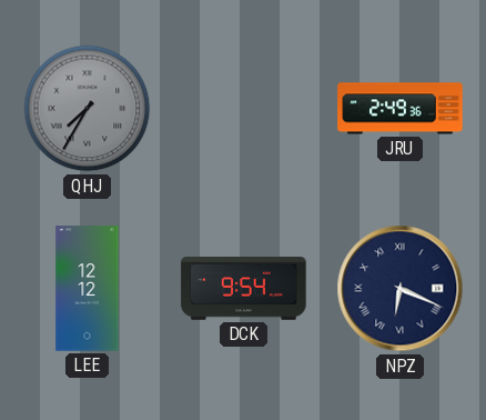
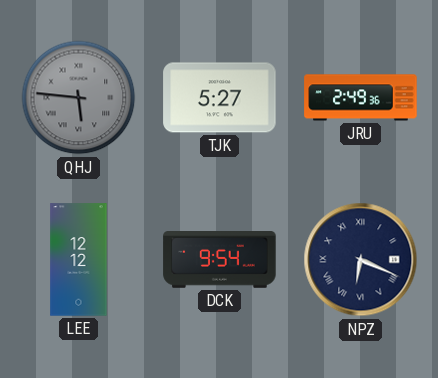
QHJ: 7:35 -> 5:46
TJK: none -> 5:27
